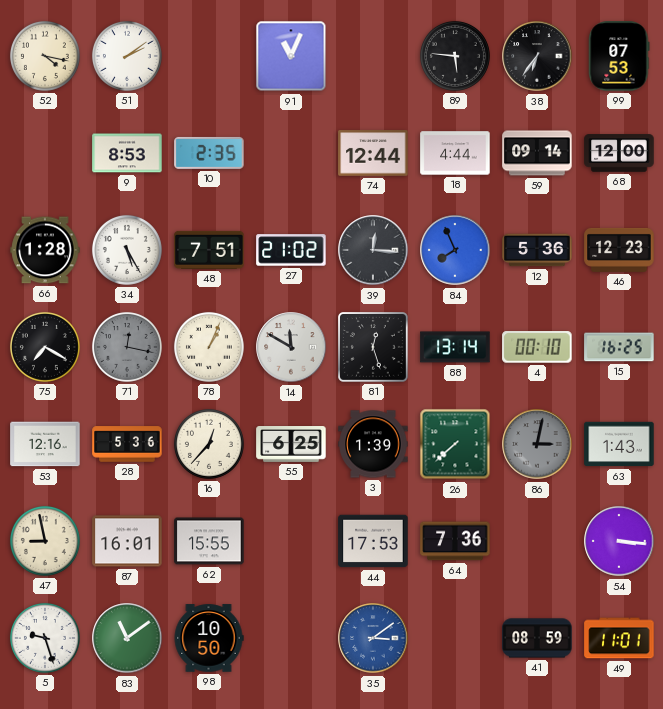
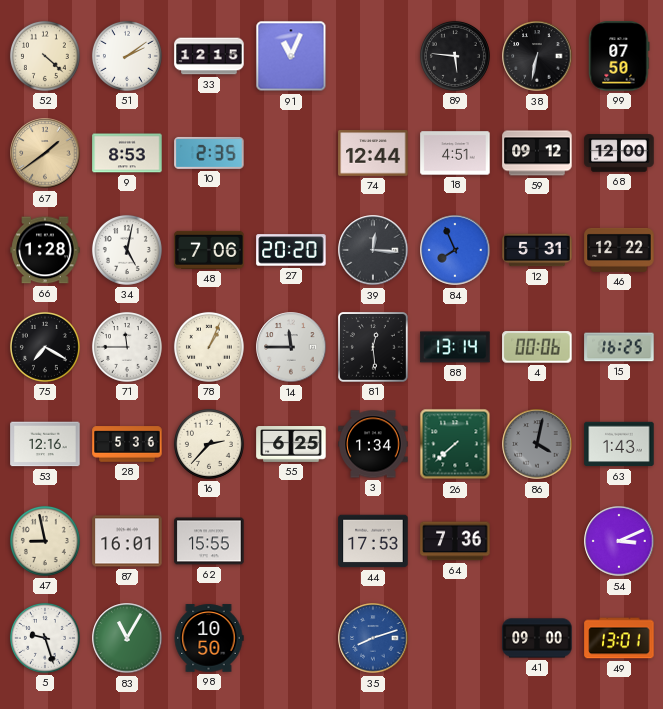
52: 4:17 -> 4:22
33: none -> 12:15
38: 6:36 -> 6:32
99: 07:53 -> 07:50
67: none -> 1:39
18: 4:44 -> 4:51
59: 09:14 -> 09:12
34: 5:25 -> 5:02
48: 7:51 -> 7:06
27: 21:02 -> 20:20
12: 5:36 -> 5:31
46: 12:23 -> 12:22
71: 12:17 -> 11:45
71 dial: grey -> white
14: 11:50 -> 11:45
81: 12:27 -> 12:29
4: 00:10 -> 00:06
16: 12:37 -> 2:37
3: 1:39 -> 1:34
86: 3:02 -> 4:02
54: 3:16 -> 3:11
83: 11:09 -> 11:05
35: 3:09 -> 8:12
41: 08:59 -> 09:00
49: 11:01 -> 13:01
